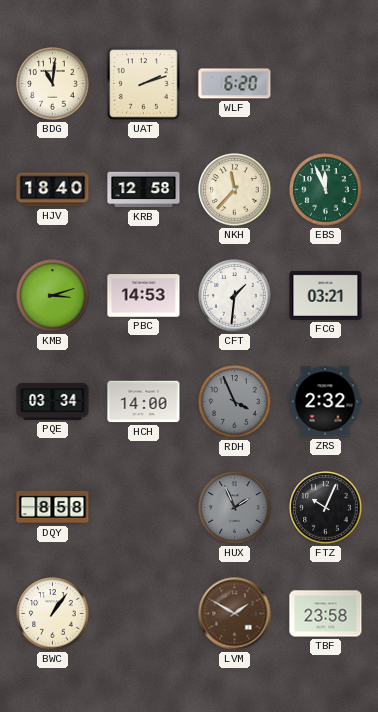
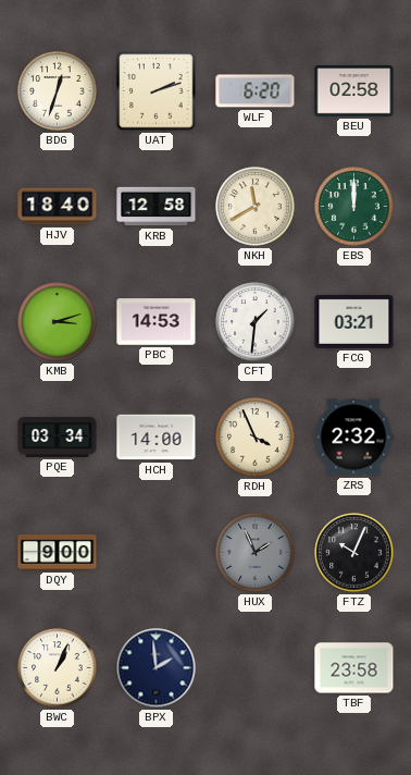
BDG: 11:01 -> 12:33
BEU: none -> 02:58
NKH: 11:37 -> 11:40
EBS: 11:56 -> 12:00
RDH dial: grey -> cream
DQY: 8:58 -> 9:00
BWC: 1:06 -> 1:04
BPX: none -> 1:59
LVM: 1:50 -> none
